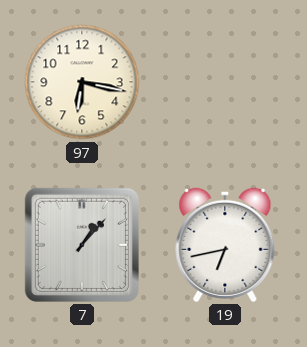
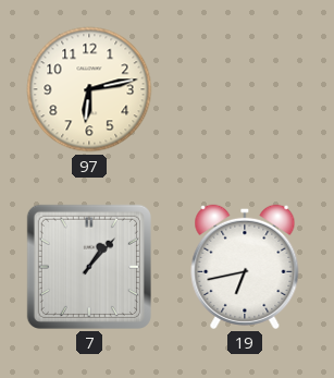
97: 6:17 -> 6:13
